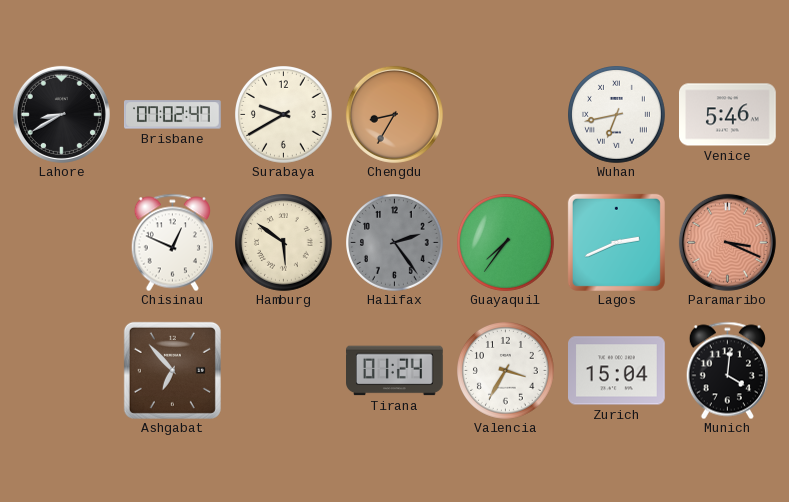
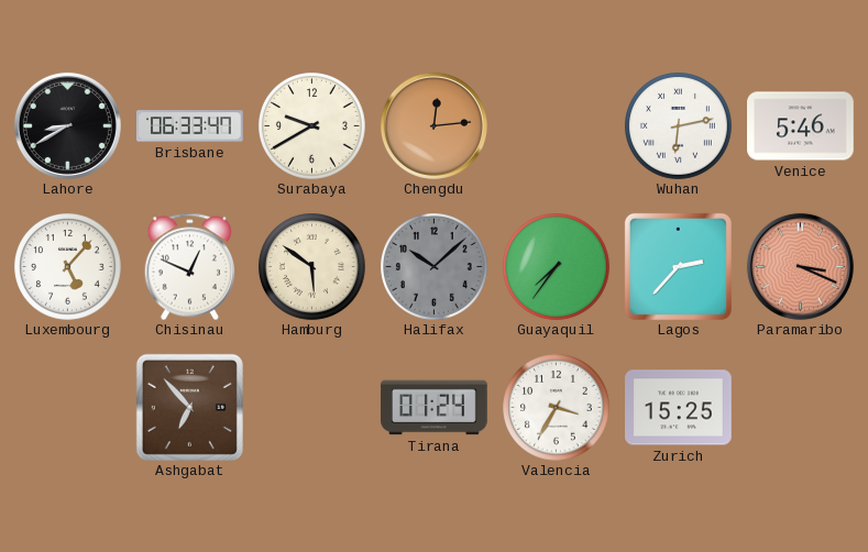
Brisbane: 07:02 -> 06:33
Chengdu: 8:35 -> 12:14
Wuhan: 6:43 -> 6:13
Luxembourg: none -> 5:07
Halifax: 2:24 -> 10:08
Lagos: 2:41 -> 2:37
Zurich: 15:04 -> 15:25
Munich: 4:01 -> none
